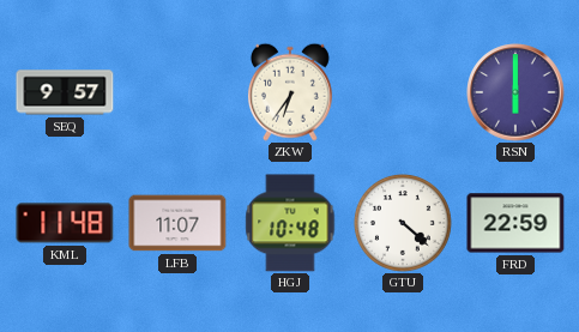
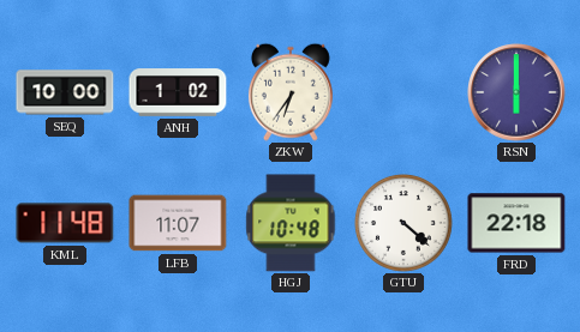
SEQ: 9:57 -> 10:00
ANH: none -> 1:02
FRD: 22:59 -> 22:18
